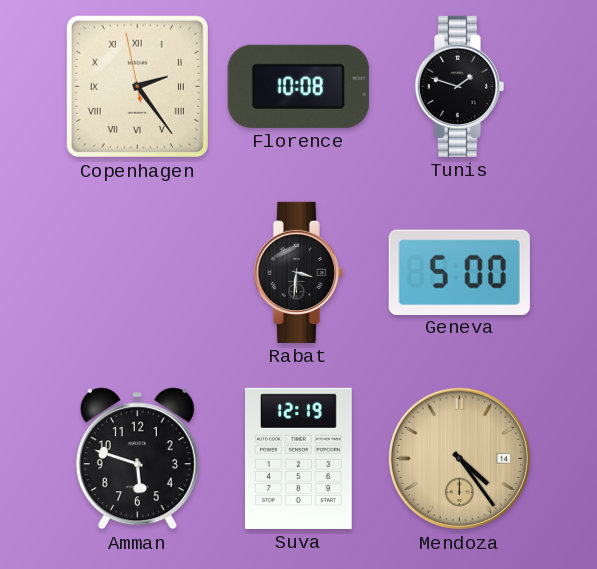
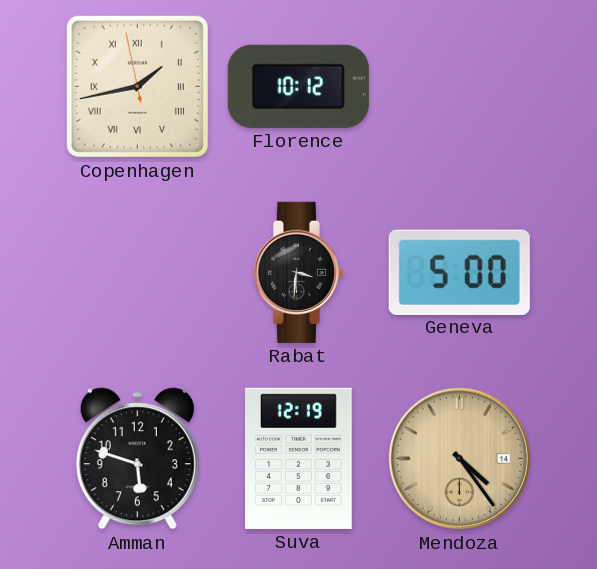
Copenhagen: 2:23 -> 1:42
Florence: 10:08 -> 10:12
Tunis: 1:48 -> none
